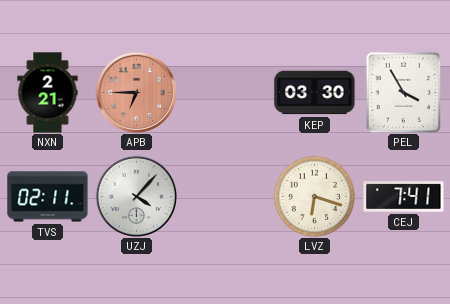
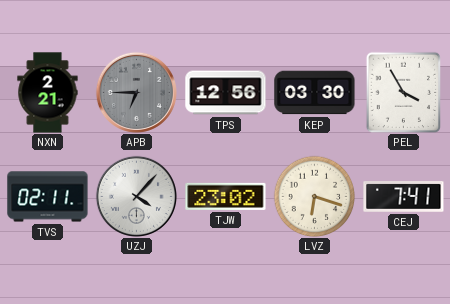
APB dial: salmon -> grey
TPS: none -> 12:56
TJW: none -> 23:02
